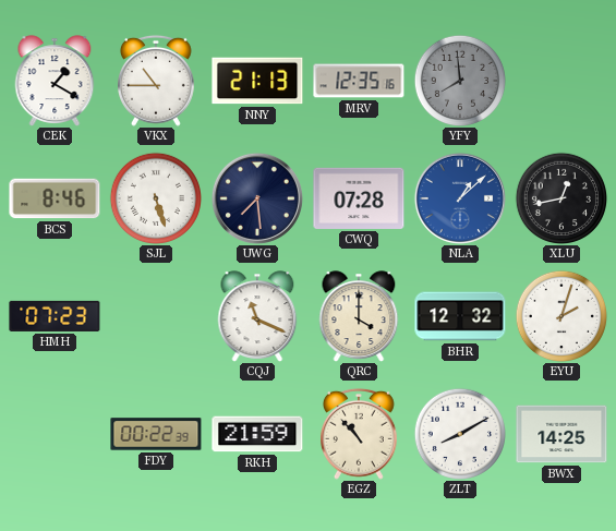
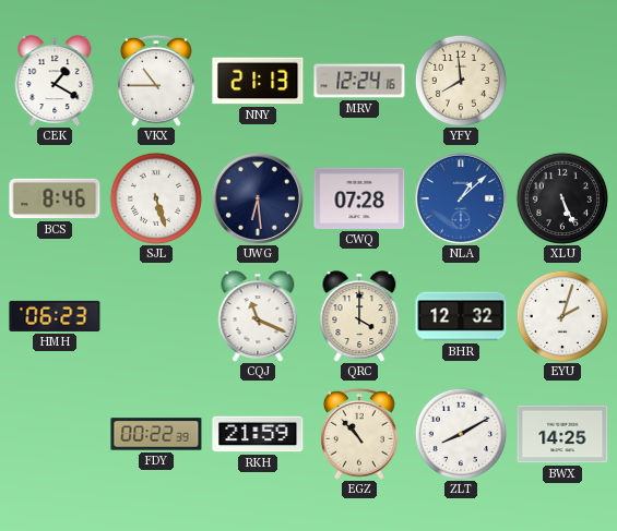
MRV: 12:35 -> 12:24
YFY dial: grey -> cream
UWG: 7:29 -> 6:29
XLU: 12:43 -> 5:26
HMH: 07:23 -> 06:23
